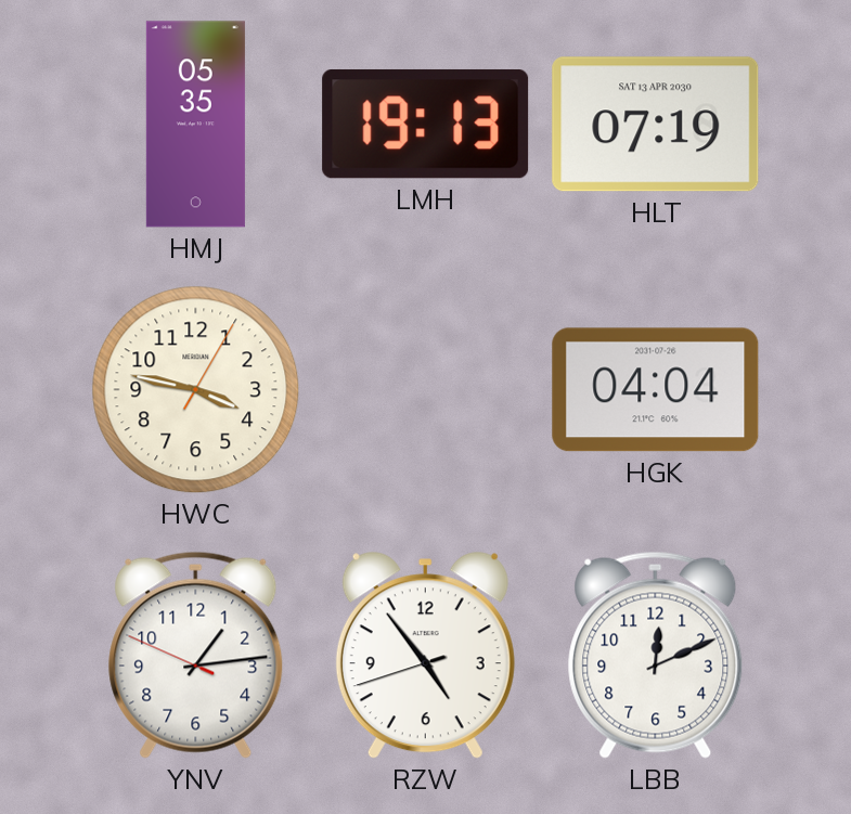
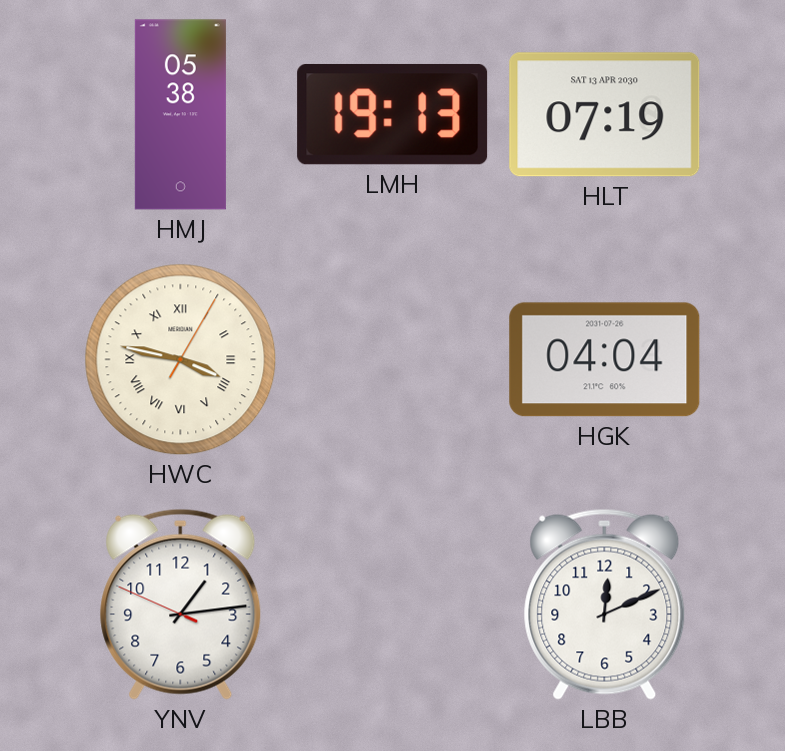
HMJ: 05:35 -> 05:38
HWC numerals: Arabic -> Roman
RZW: 4:53 -> none
